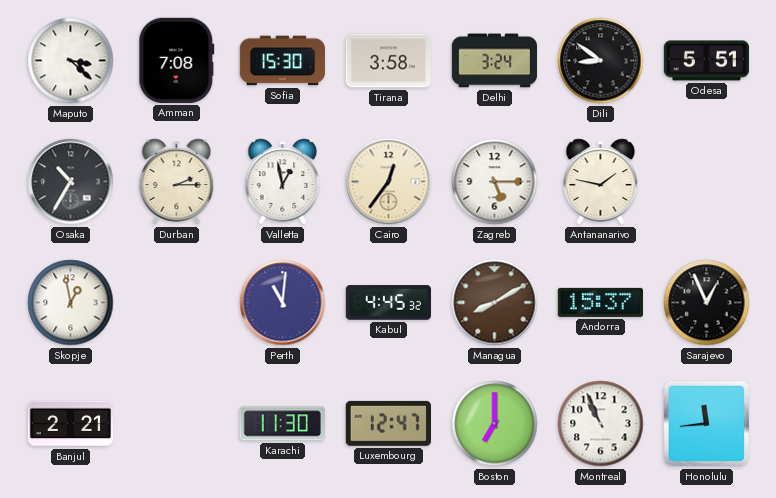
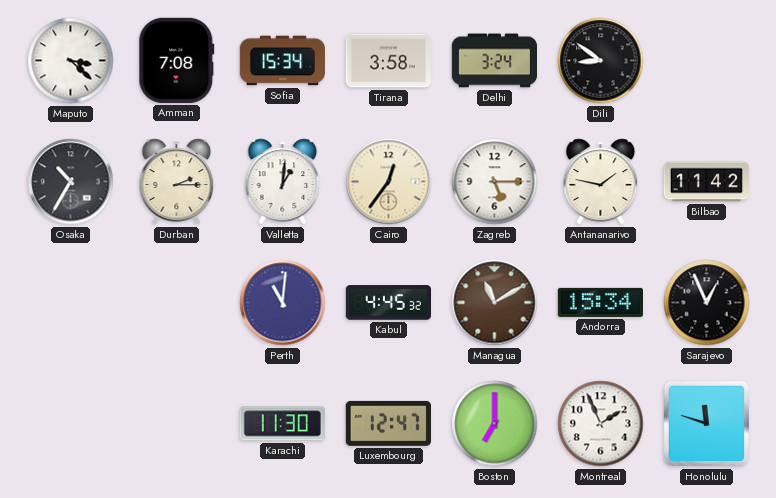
Sofia: 15:30 -> 15:34
Odesa: 5:51 -> none
Valletta: 12:58 -> 1:01
Bilbao: none -> 11:42
Skopje: 12:58 -> none
Managua: 8:10 -> 11:10
Andorra: 15:37 -> 15:34
Banjul: 2:21 -> none
Montreal: 10:56 -> 1:56
Honolulu: 11:44 -> 11:48
